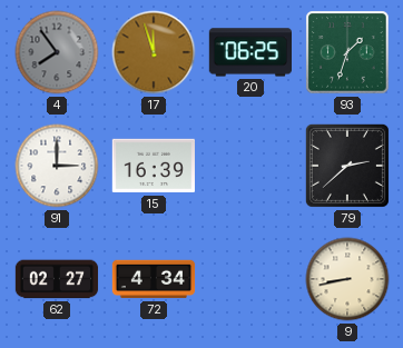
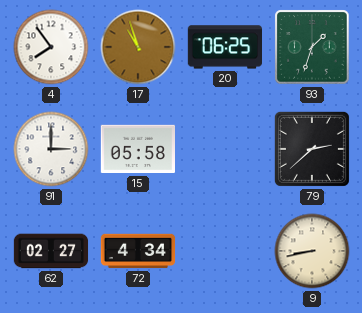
4 dial: grey -> white
17: 11:57 -> 10:57
15: 16:39 -> 05:58
